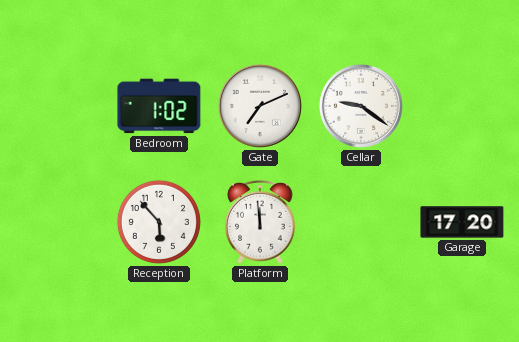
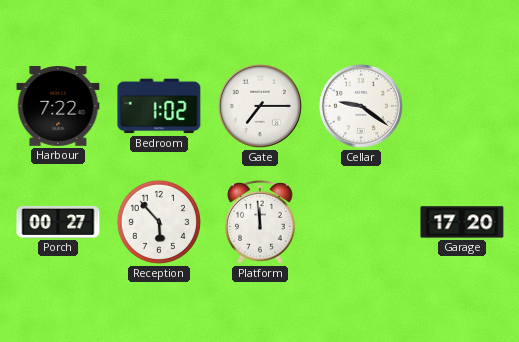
Harbour: none -> 7:22
Gate: 7:11 -> 7:15
Porch: none -> 00:27
